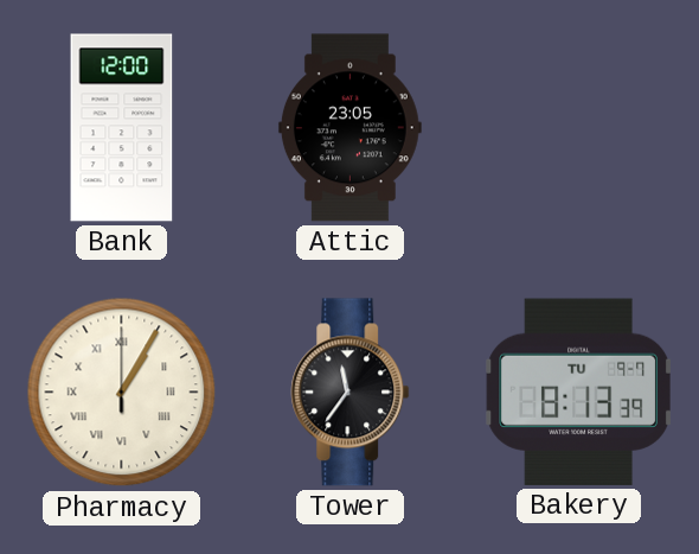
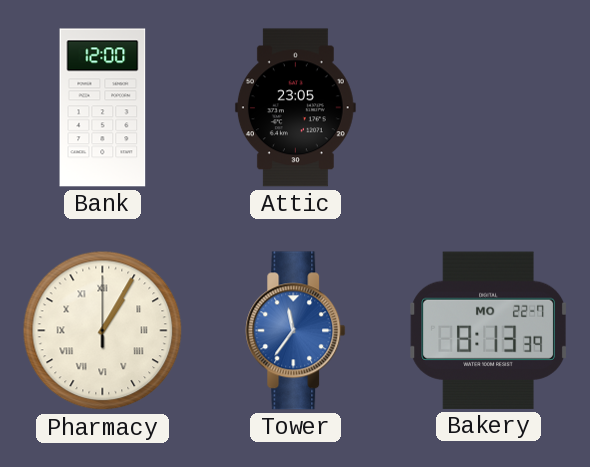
Tower dial: black -> blue
Bakery date: TU 9-7 -> MO 22-7
